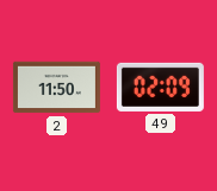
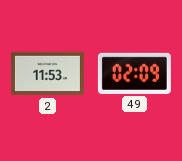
2: 11:50 -> 11:53
